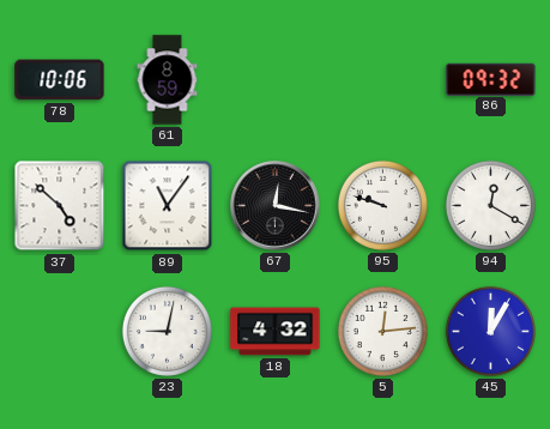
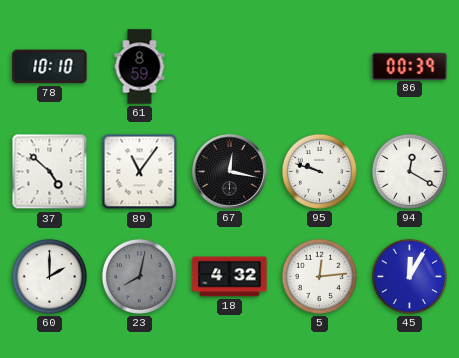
78: 10:06 -> 10:10
86: 09:32 -> 00:39
60: none -> 2:00
23: 9:02 -> 8:02
23 dial: white -> grey
